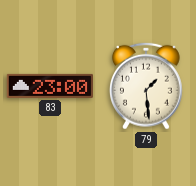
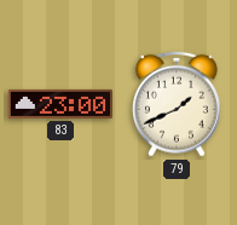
79: 1:29 -> 1:41
